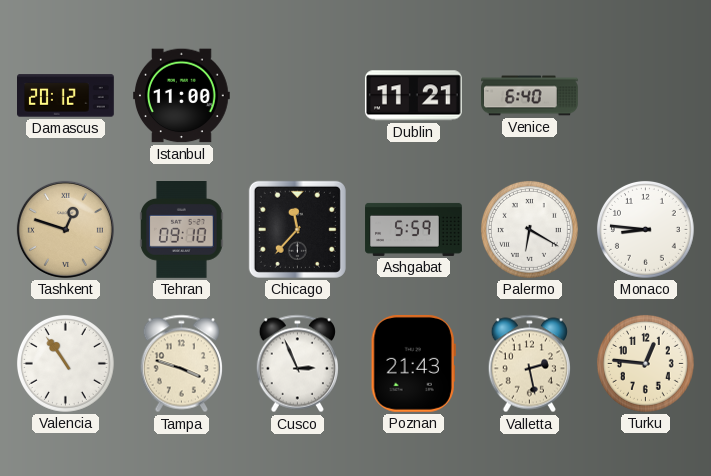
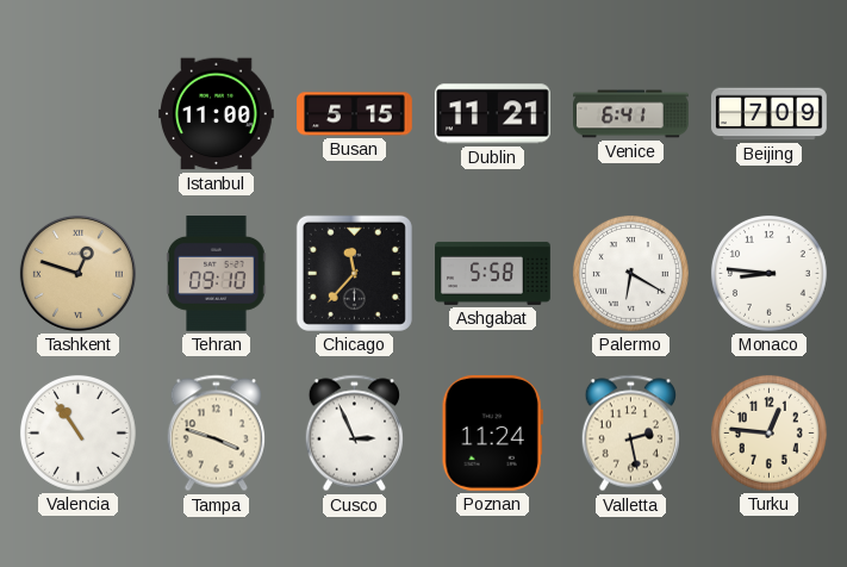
Damascus: 20:12 -> none
Busan: none -> 5:15
Venice: 6:40 -> 6:41
Beijing: none -> 7:09
Ashgabat: 5:59 -> 5:58
Poznan: 21:43 -> 11:24
